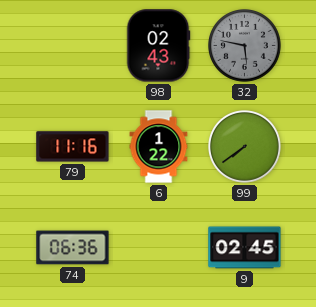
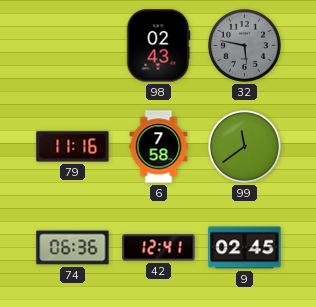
6: 1:22 -> 7:58
99: 7:39 -> 11:39
42: none -> 12:41
